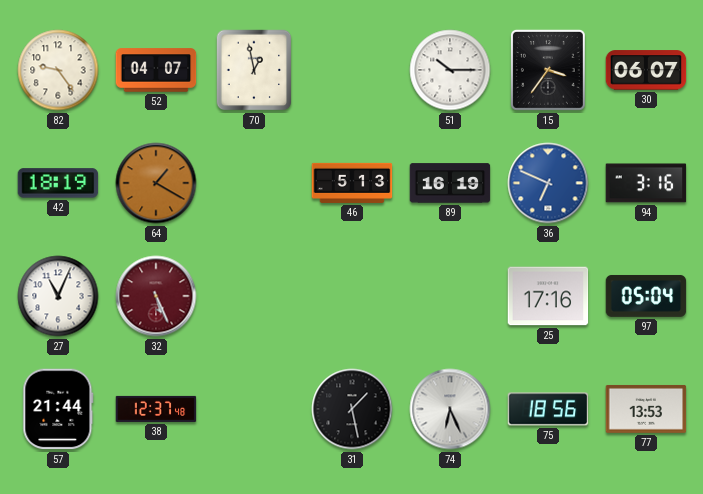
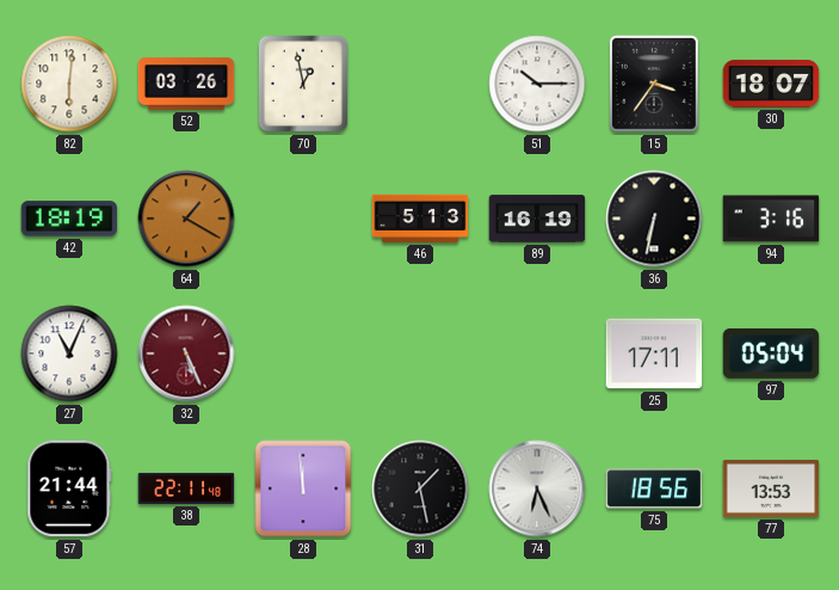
82: 9:24 -> 6:01
52: 04:07 -> 03:26
30: 06:07 -> 18:07
36: 6:49 -> 6:32
36 dial: blue -> black
25: 17:16 -> 17:11
38: 12:37 -> 22:11
28: none -> 11:59
